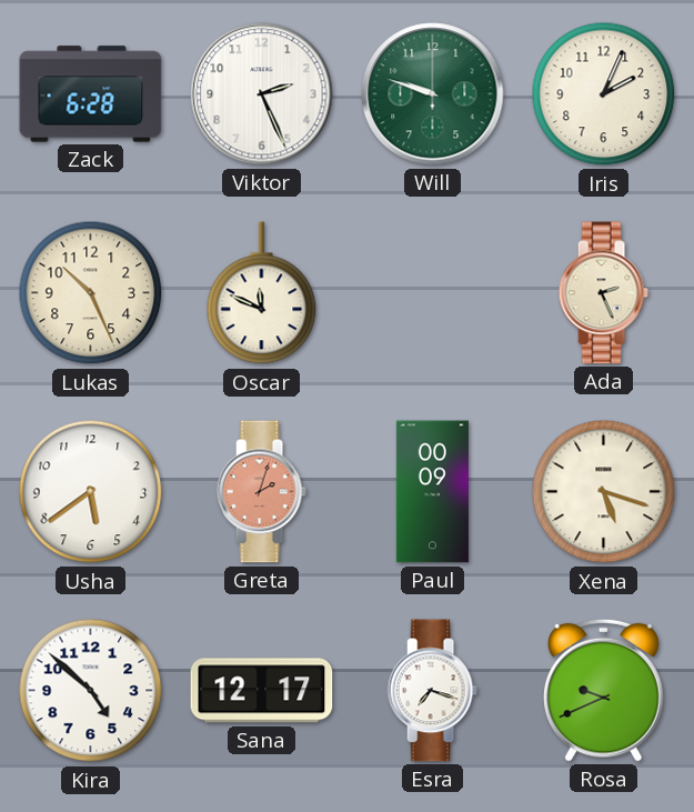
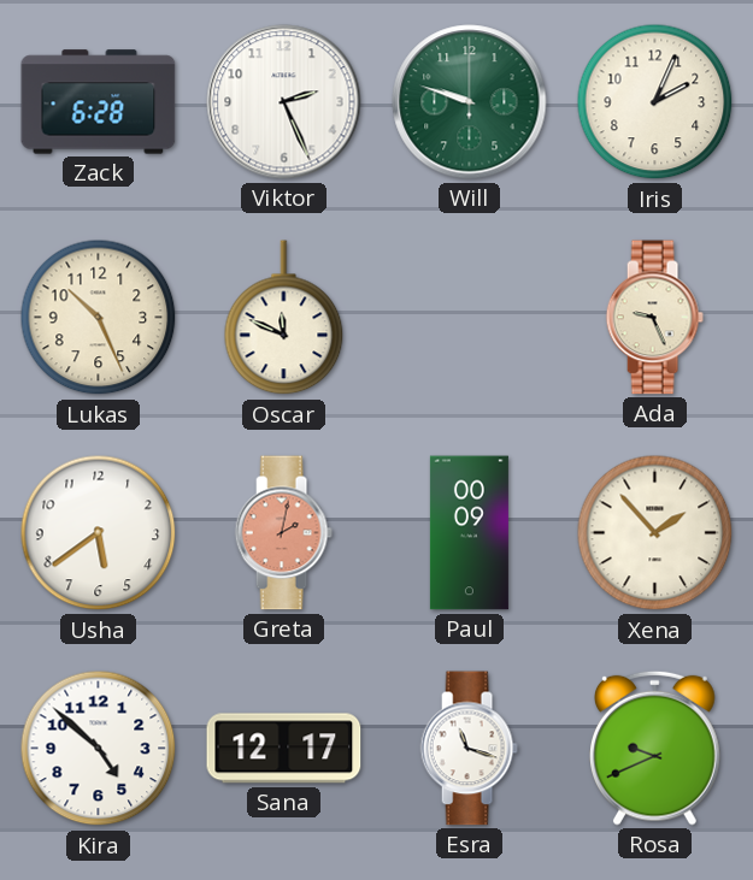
Ada: 2:26 -> 9:26
Greta: 2:03 -> 2:02
Xena: 5:18 -> 1:53
Esra: 7:18 -> 11:18
